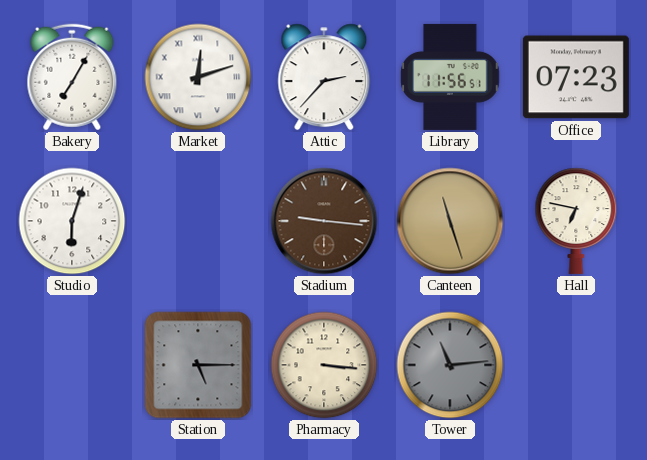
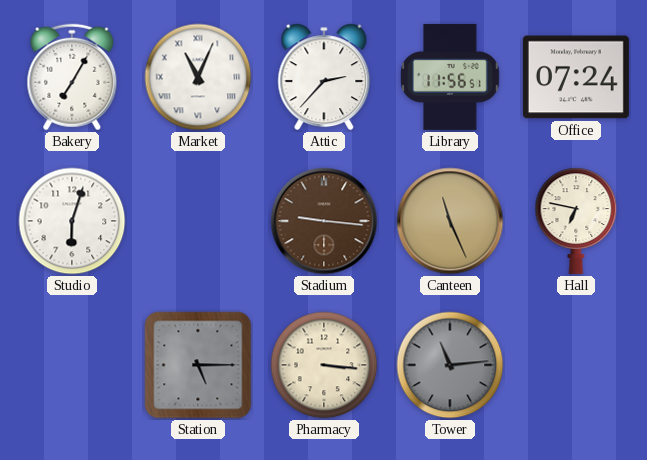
Market: 12:12 -> 11:04
Office: 07:23 -> 07:24
Canteen: 11:27 -> 11:26
